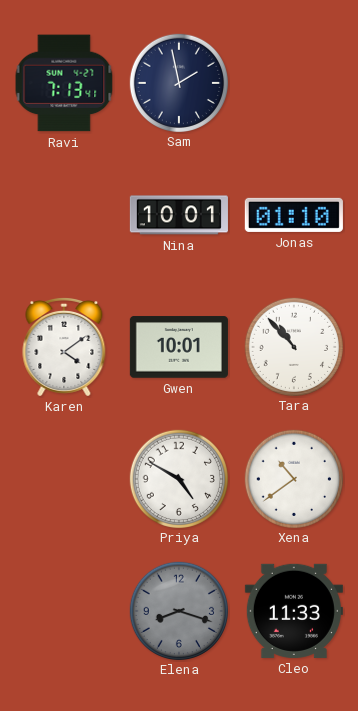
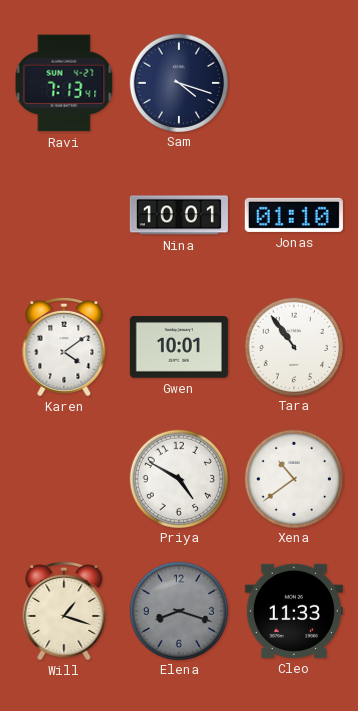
Sam: 1:58 -> 4:18
Tara: 10:53 -> 10:54
Will: none -> 1:18
